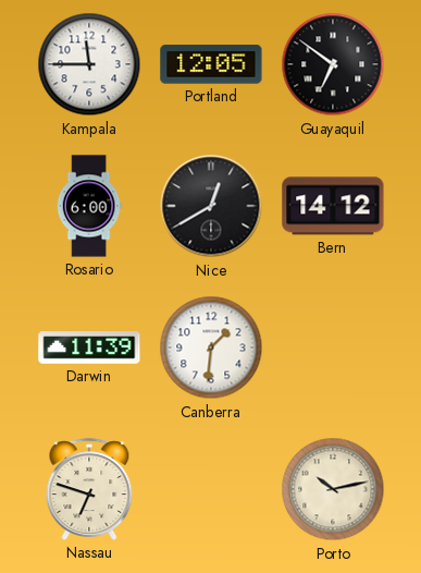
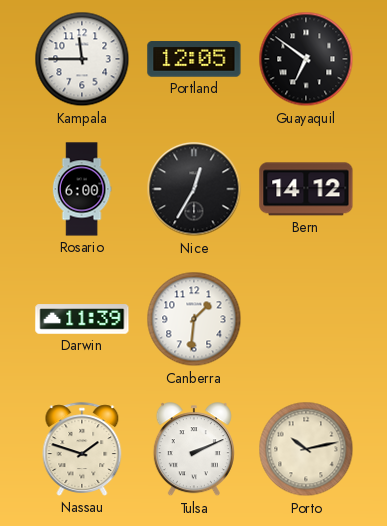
Nice: 12:40 -> 12:35
Nassau: 6:48 -> 1:48
Tulsa: none -> 2:11
